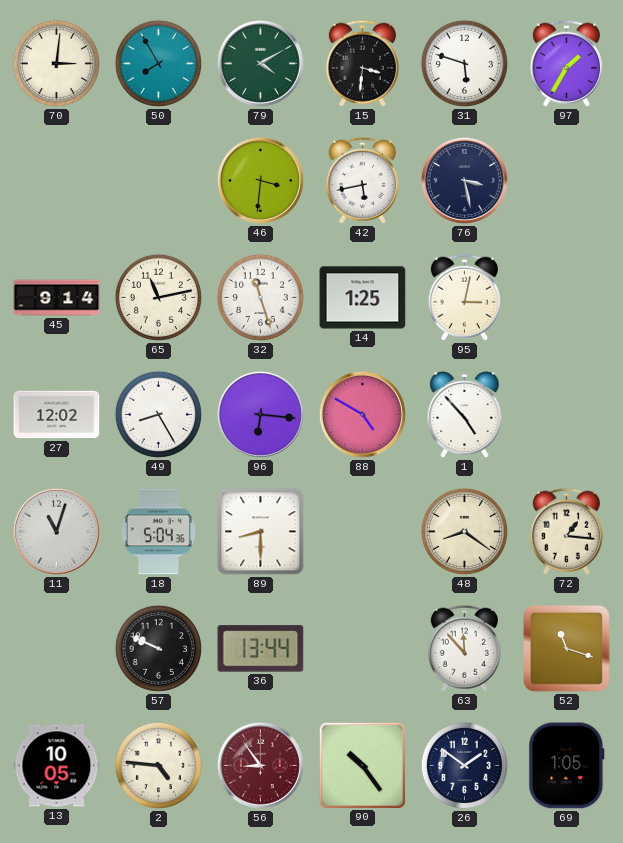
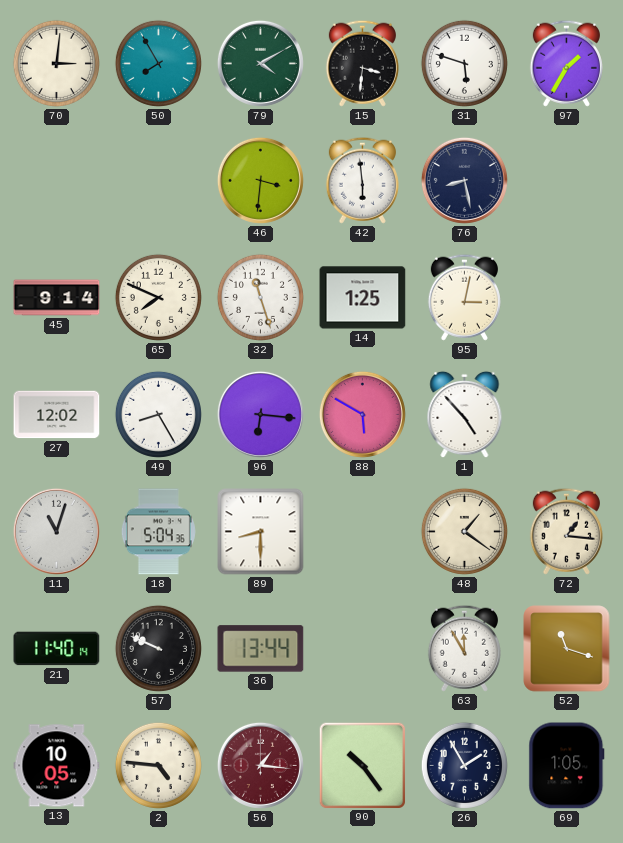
42: 5:43 -> 5:59
76: 3:28 -> 8:28
65: 11:13 -> 7:49
88: 4:50 -> 5:50
48: 8:21 -> 1:21
21: none -> 11:40
63: 11:53 -> 11:55
56: 8:54 -> 1:16
26: 1:51 -> 1:55
